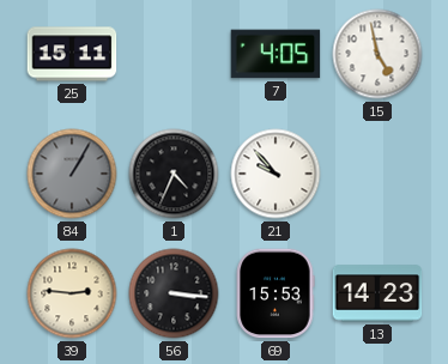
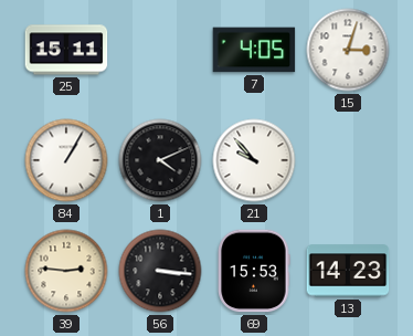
15: 4:58 -> 3:03
84 dial: grey -> white
1: 4:34 -> 4:11
